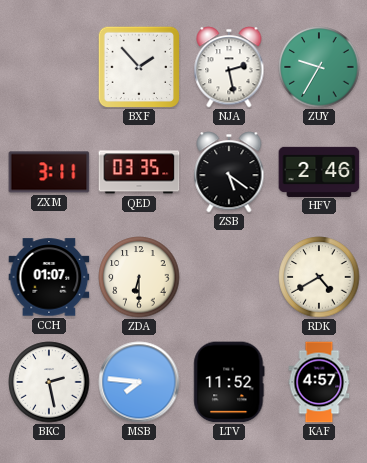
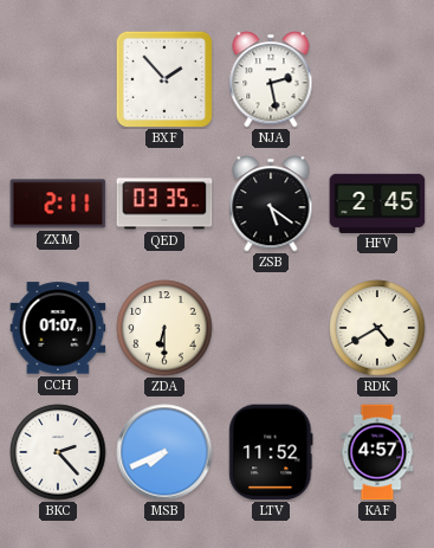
ZUY: 9:35 -> none
ZXM: 3:11 -> 2:11
HFV: 2:46 -> 2:45
BKC: 2:28 -> 2:23
MSB: 7:46 -> 7:41
